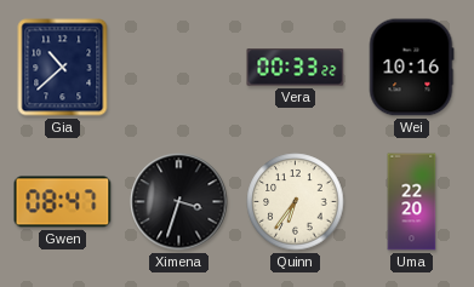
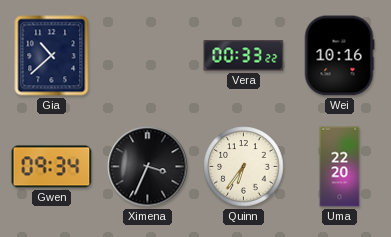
Gwen: 08:47 -> 09:34
Ximena: 3:33 -> 3:34
